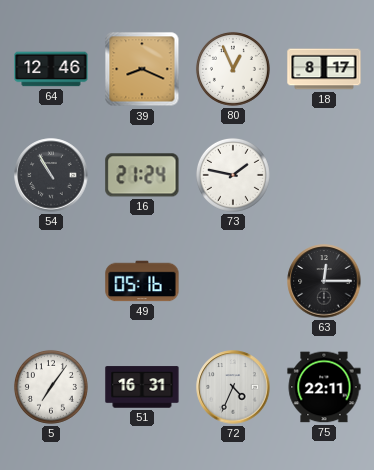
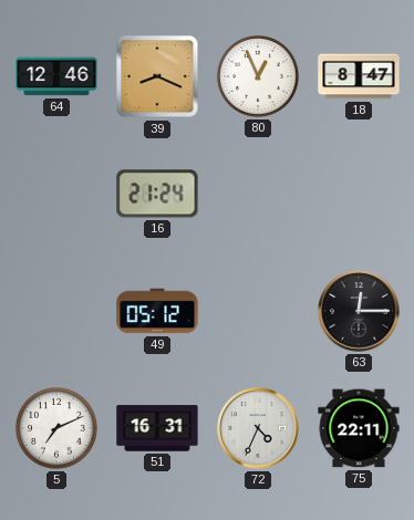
18: 8:17 -> 8:47
54: 10:55 -> none
73: 1:47 -> none
49: 05:16 -> 05:12
5: 7:06 -> 7:11
